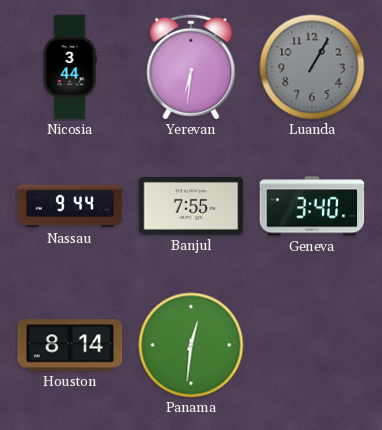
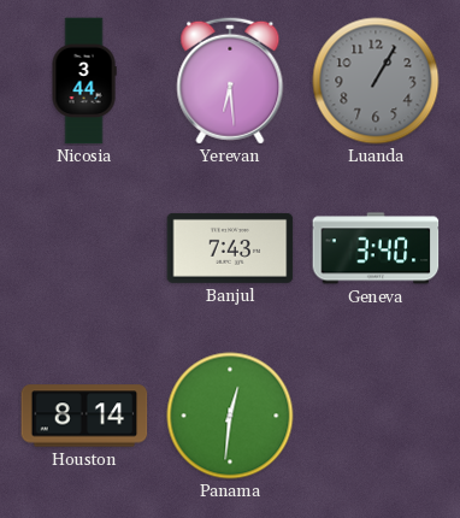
Yerevan: 6:31 -> 6:29
Nassau: 9:44 -> none
Banjul: 7:55 -> 7:43
